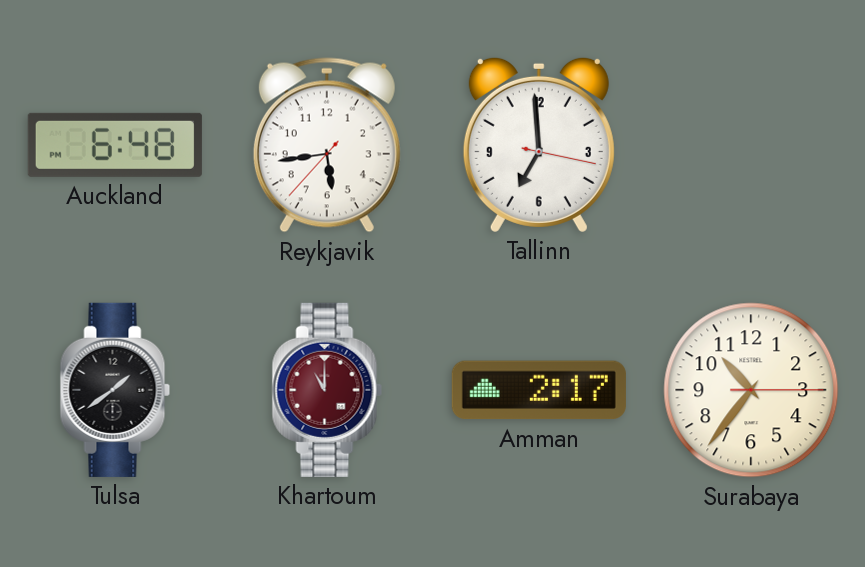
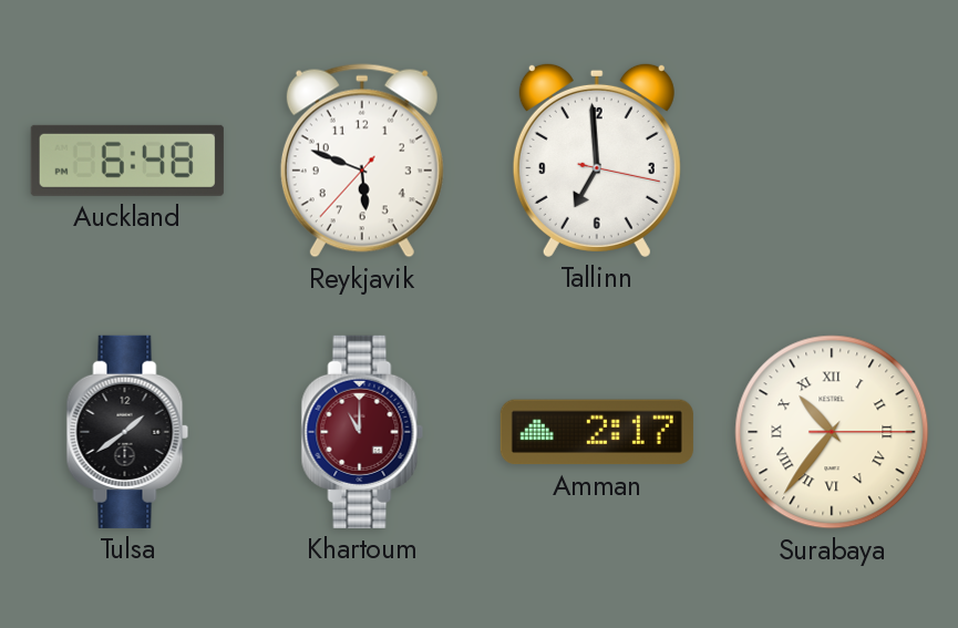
Reykjavik: 5:43 -> 5:48
Surabaya numerals: Arabic -> Roman
